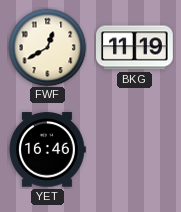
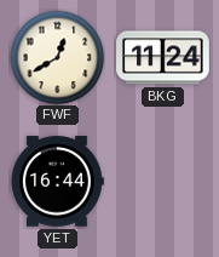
BKG: 11:19 -> 11:24
YET: 16:46 -> 16:44
